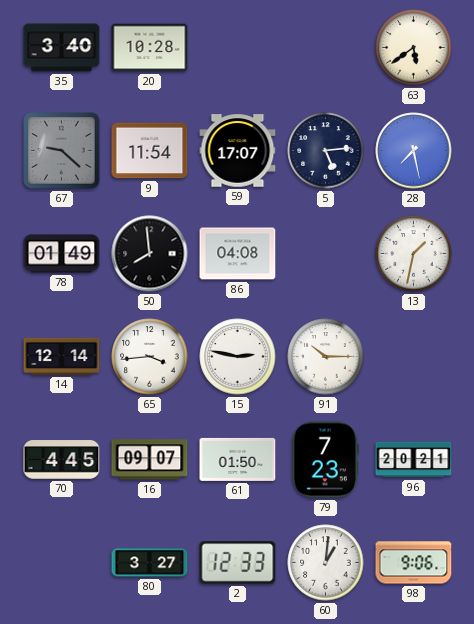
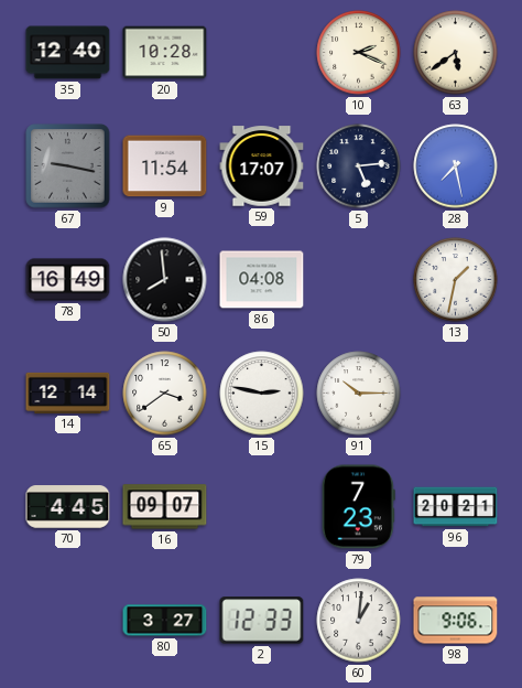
35: 3:40 -> 12:40
10: none -> 2:19
67: 9:22 -> 9:17
78: 01:49 -> 16:49
65: 3:44 -> 3:39
61: 01:50 -> none
